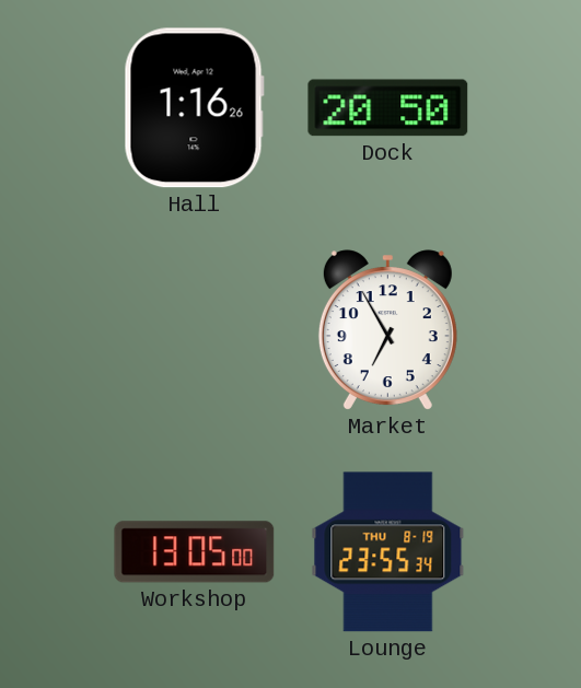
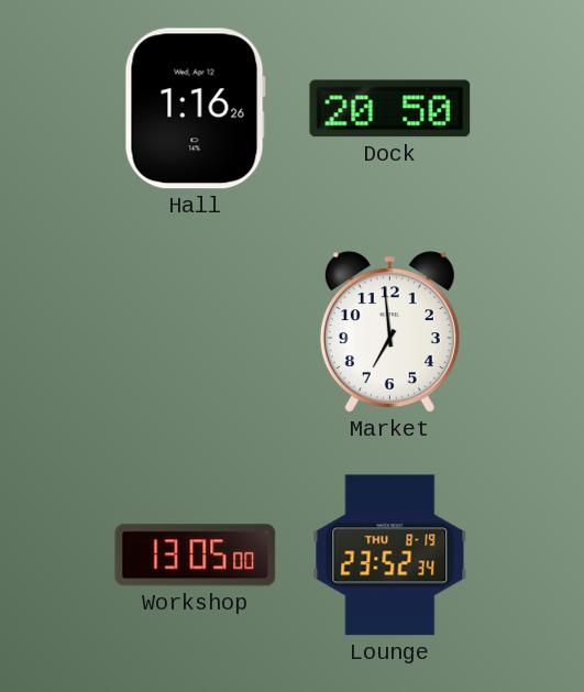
Market: 6:55 -> 6:59
Lounge: 23:55 -> 23:52
